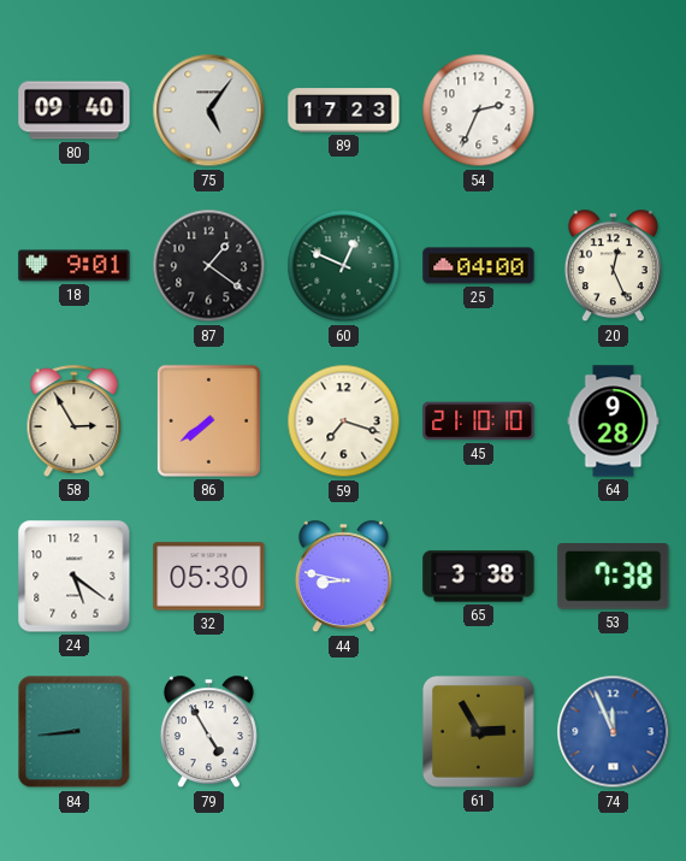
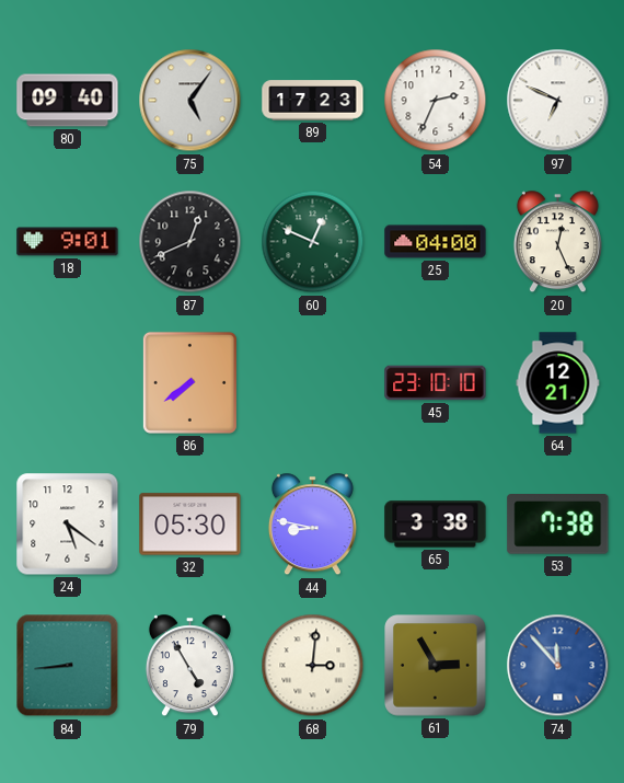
97: none -> 6:49
87: 1:21 -> 12:41
58: 2:55 -> none
59: 7:18 -> none
45: 21:10 -> 23:10
64: 9:28 -> 12:21
68: none -> 3:01
74: 11:56 -> 11:53
